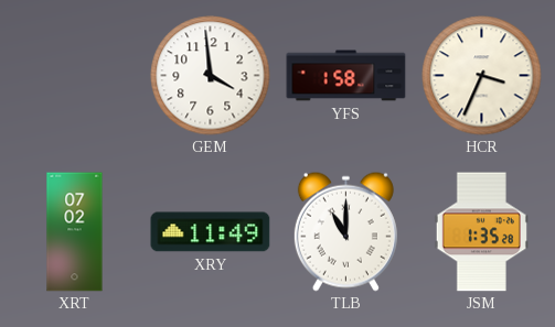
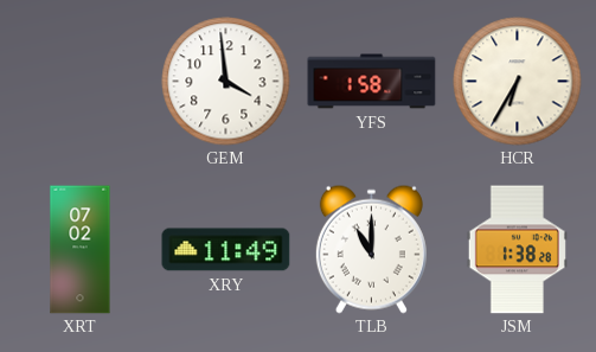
HCR: 3:34 -> 6:35
JSM: 1:35 -> 1:38
